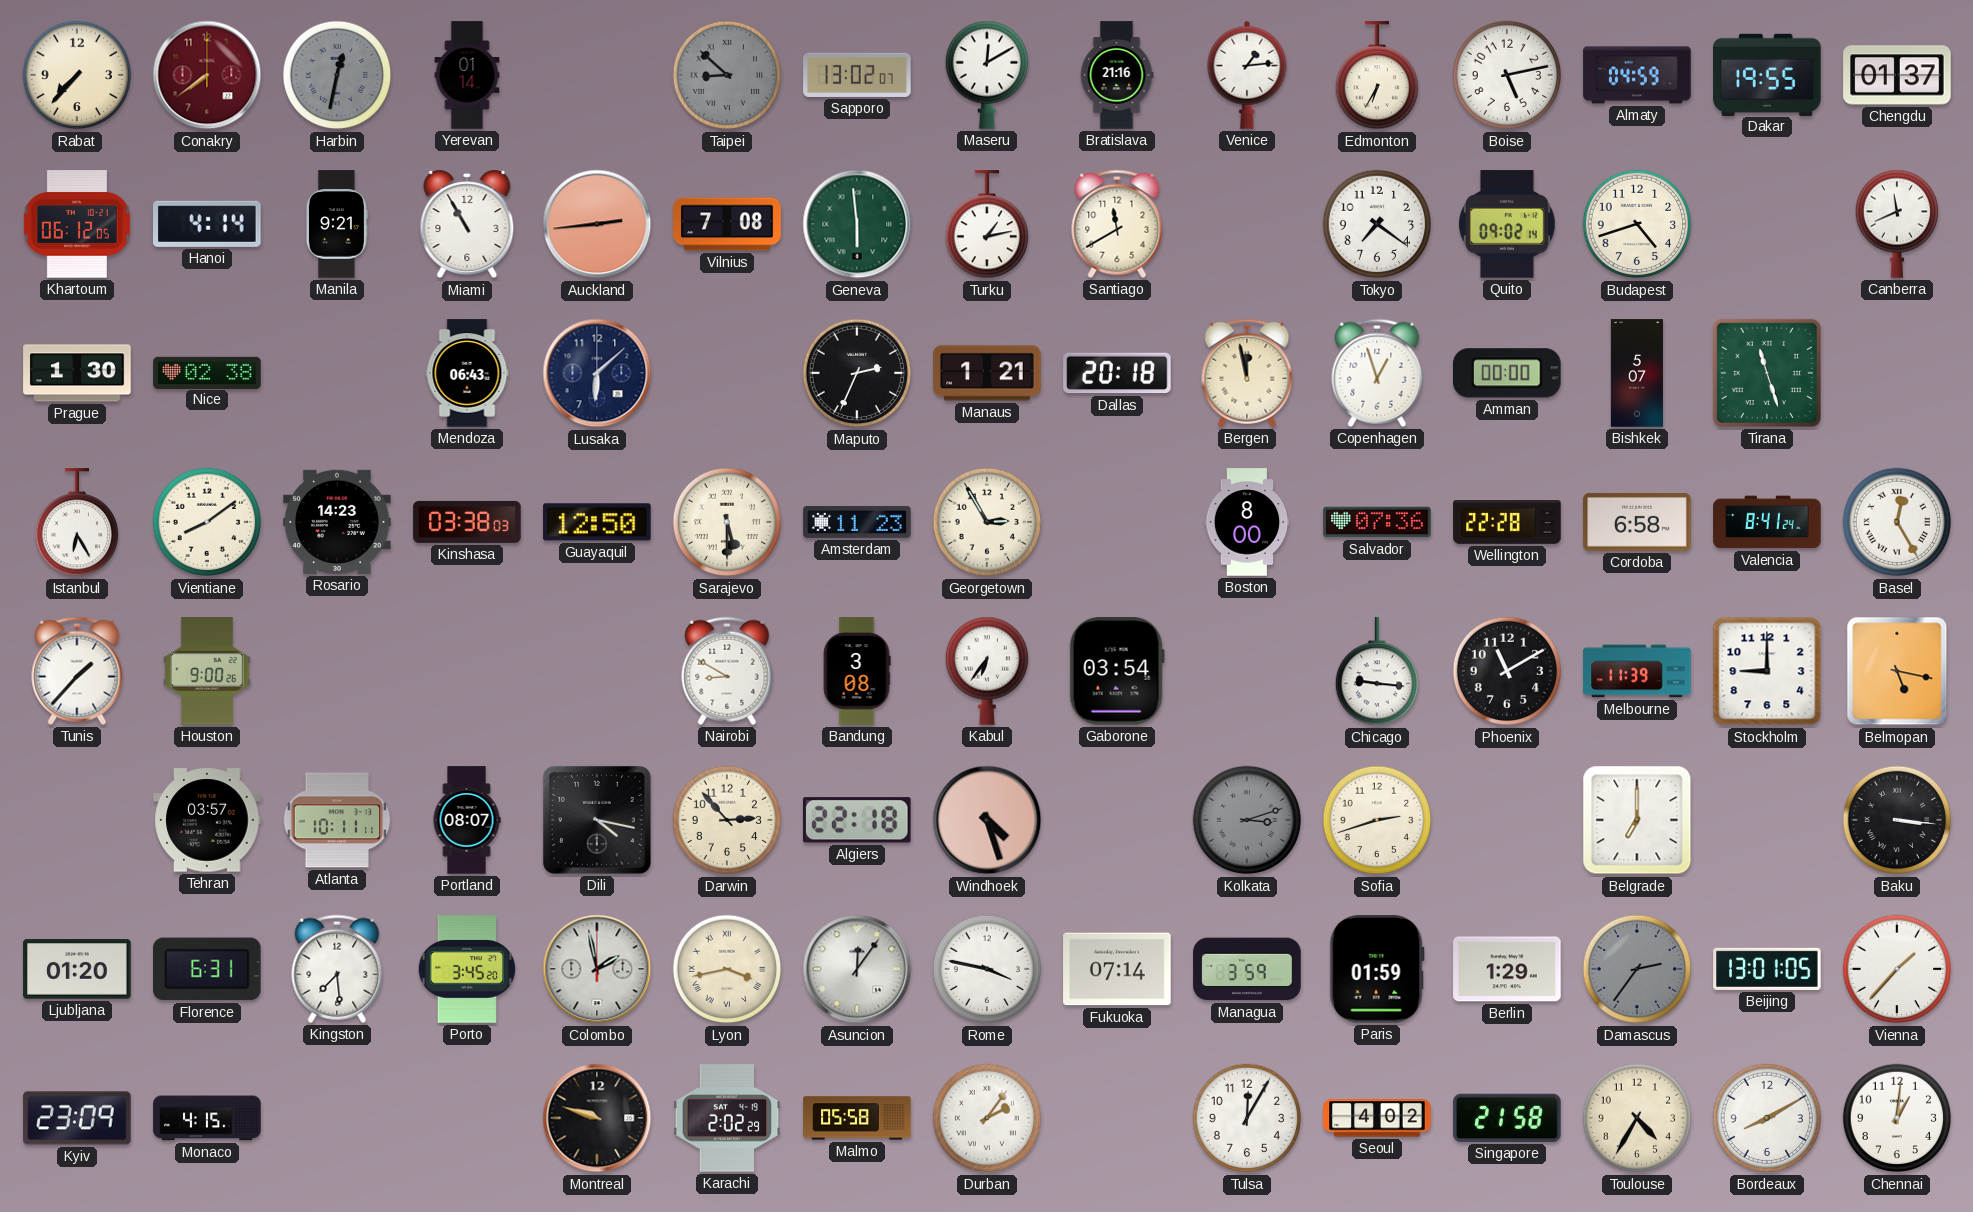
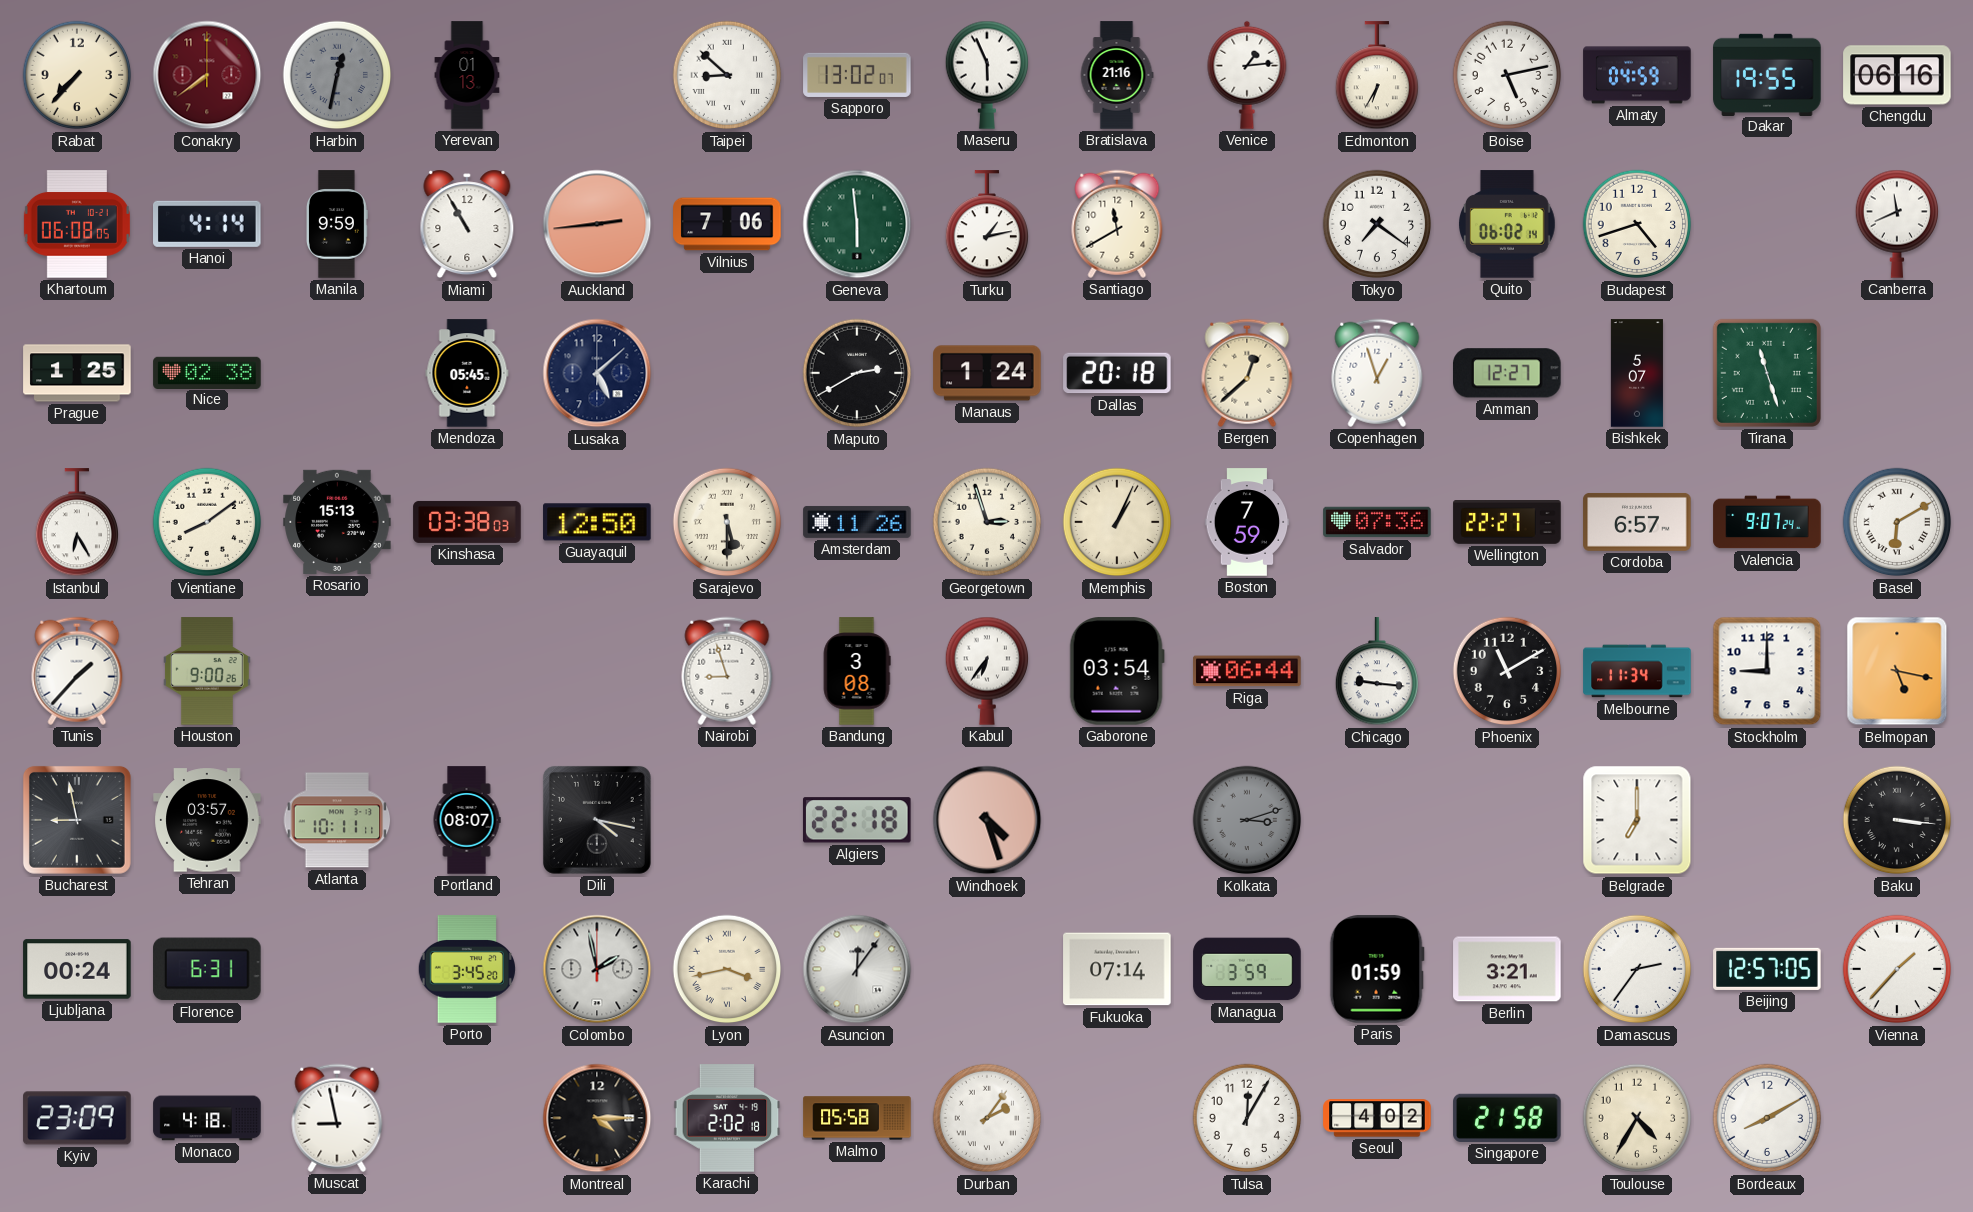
Yerevan: 01:14 -> 01:13
Taipei dial: grey -> white
Maseru: 12:10 -> 5:56
Chengdu: 01:37 -> 06:16
Khartoum: 06:12 -> 06:08
Manila: 9:21 -> 9:59
Vilnius: 7:08 -> 7:06
Quito: 09:02 -> 06:02
Prague: 1:30 -> 1:25
Mendoza: 06:43 -> 05:45
Lusaka: 6:08 -> 5:08
Maputo: 2:34 -> 2:40
Manaus: 1:21 -> 1:24
Bergen: 11:58 -> 12:38
Amman: 00:00 -> 12:27
Rosario: 14:23 -> 15:13
Amsterdam: 11:23 -> 11:26
Georgetown: 2:55 -> 2:57
Memphis: none -> 1:04
Boston: 8:00 -> 7:59
Wellington: 22:28 -> 22:27
Cordoba: 6:58 -> 6:57
Valencia: 8:41 -> 9:07
Basel: 12:25 -> 6:10
Nairobi: 8:50 -> 8:57
Riga: none -> 06:44
Melbourne: 11:39 -> 11:34
Bucharest: none -> 8:58
Darwin: 2:53 -> none
Sofia: 2:42 -> none
Ljubljana: 01:20 -> 00:24
Kingston: 7:29 -> none
Rome: 3:47 -> none
Berlin: 1:29 -> 3:21
Damascus dial: grey -> white
Beijing: 13:01 -> 12:57
Monaco: 4:15 -> 4:18
Muscat: none -> 8:58
Montreal: 9:48 -> 4:15
Karachi: 2:02:29 -> 2:02:18
Chennai: 1:01 -> none
